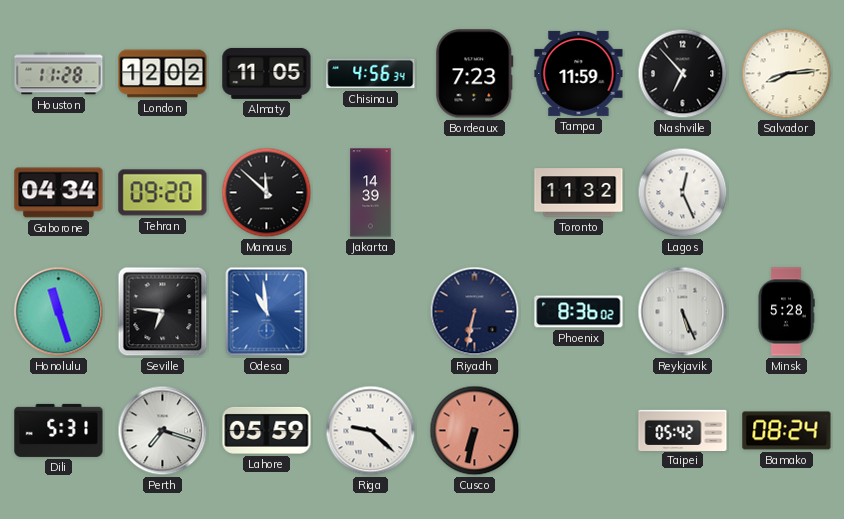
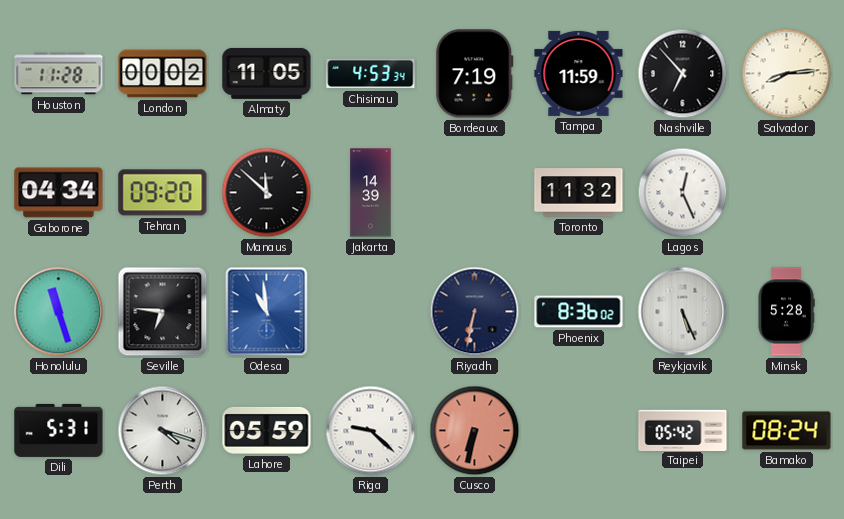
London: 12:02 -> 00:02
Chisinau: 4:56 -> 4:53
Bordeaux: 7:23 -> 7:19
Perth: 7:18 -> 4:18
